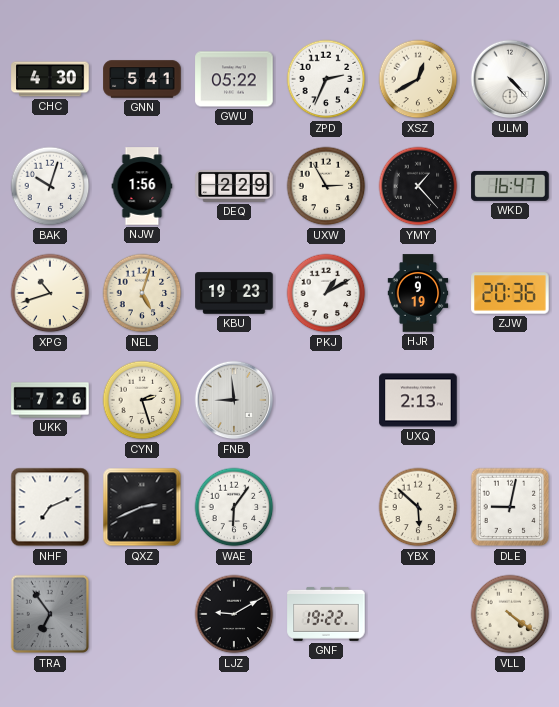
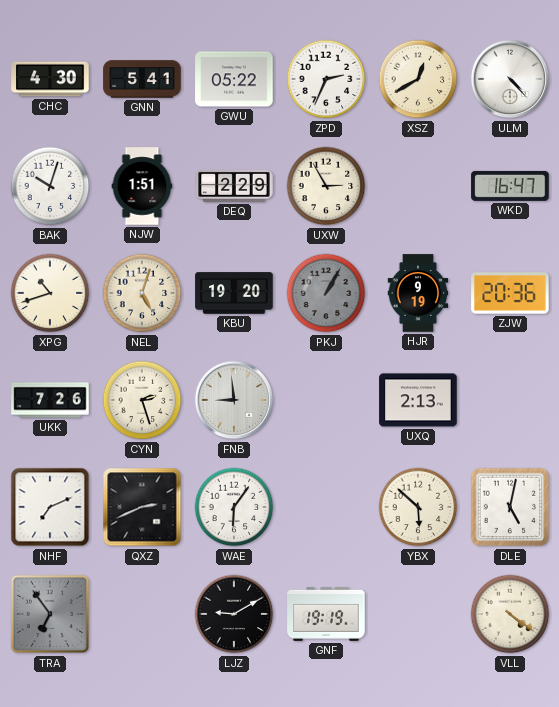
NJW: 1:56 -> 1:51
YMY: 1:23 -> none
KBU: 19:23 -> 19:20
PKJ: 1:10 -> 1:05
PKJ dial: white -> grey
DLE: 9:02 -> 5:02
GNF: 19:22 -> 19:19
